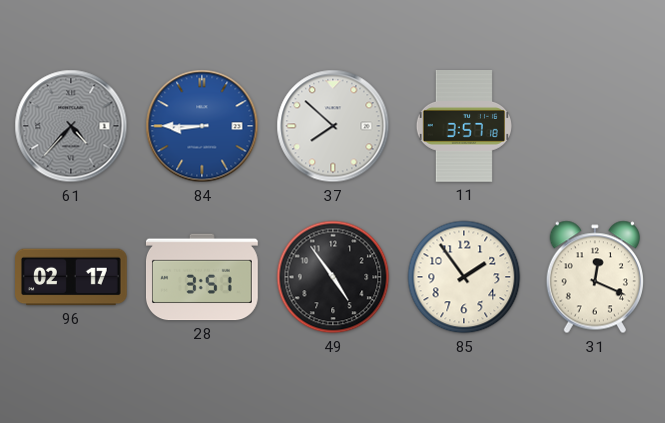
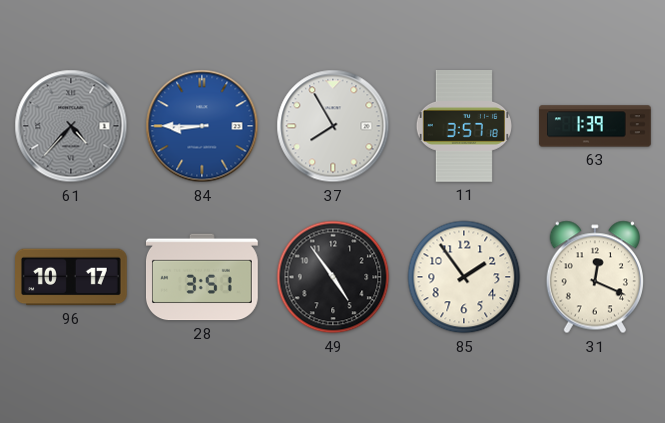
37: 7:52 -> 7:55
63: none -> 1:39
96: 02:17 -> 10:17
